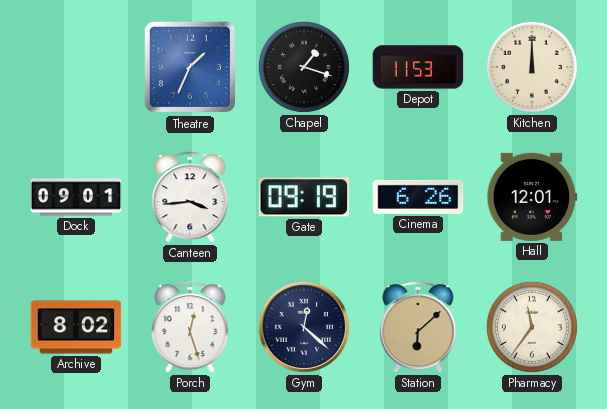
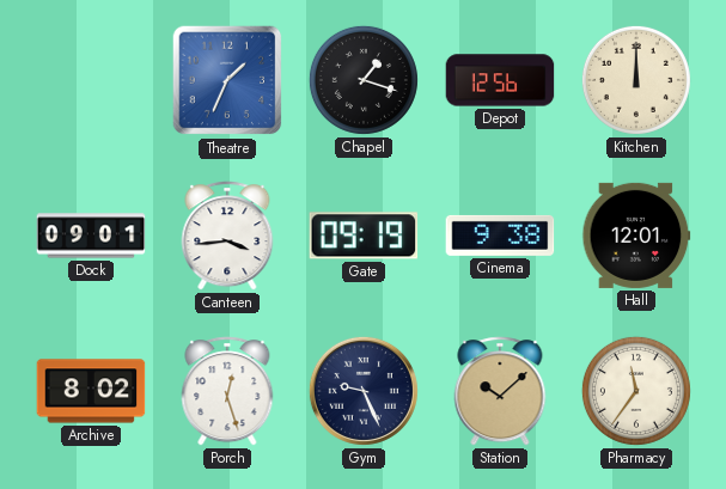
Depot: 11:53 -> 12:56
Cinema: 6:26 -> 9:38
Gym: 12:22 -> 9:26
Station: 6:08 -> 10:08
